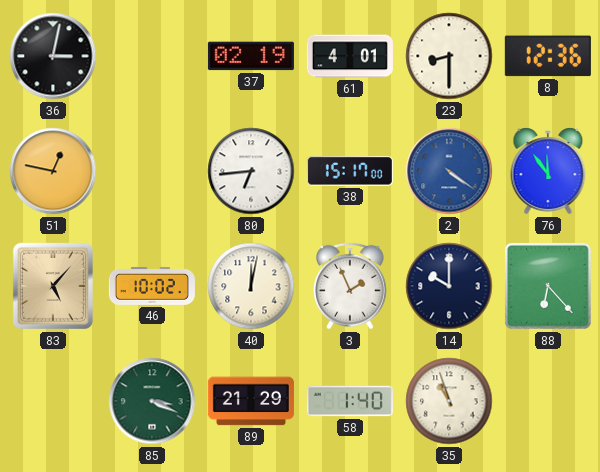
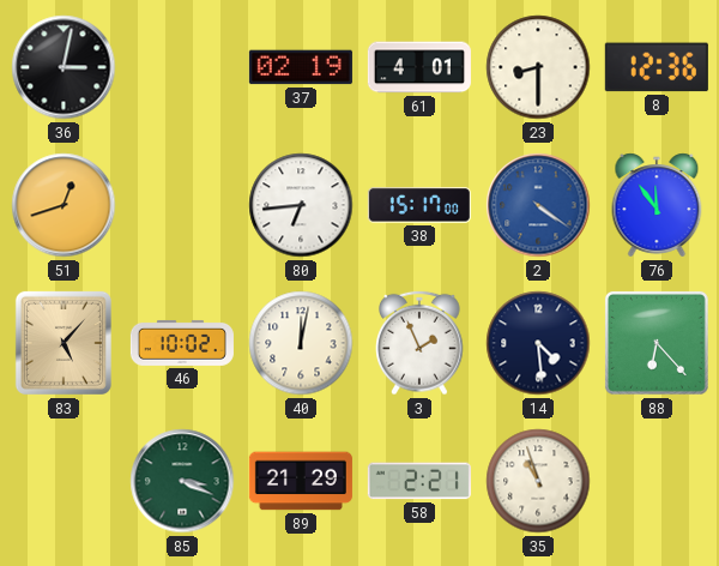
51: 12:47 -> 12:42
14: 10:00 -> 4:29
58: 1:40 -> 2:21
